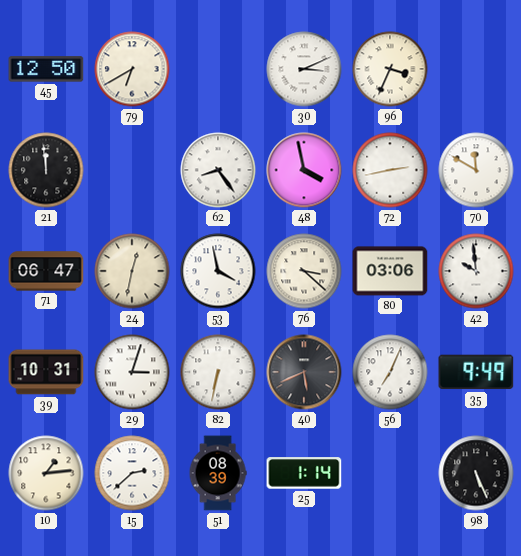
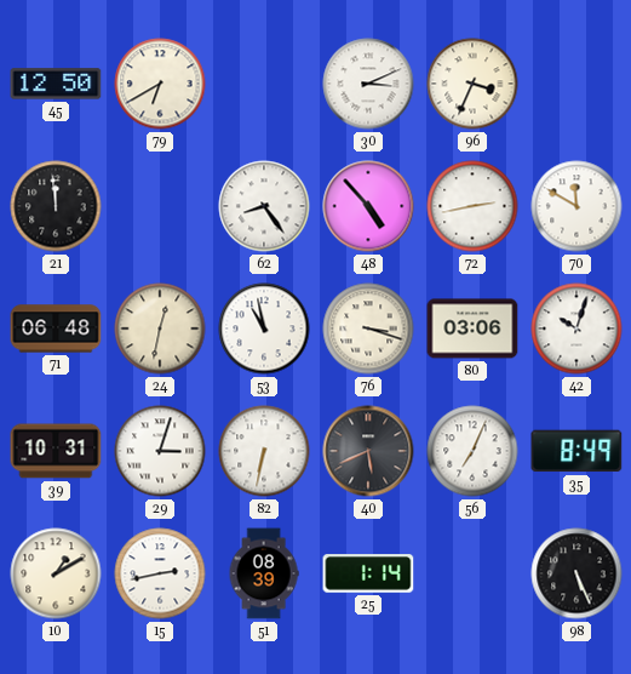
48: 3:58 -> 4:53
71: 06:47 -> 06:48
53: 3:58 -> 10:58
76: 3:22 -> 3:18
42: 9:59 -> 10:03
35: 9:49 -> 8:49
10: 1:14 -> 1:10
15: 2:38 -> 2:43
